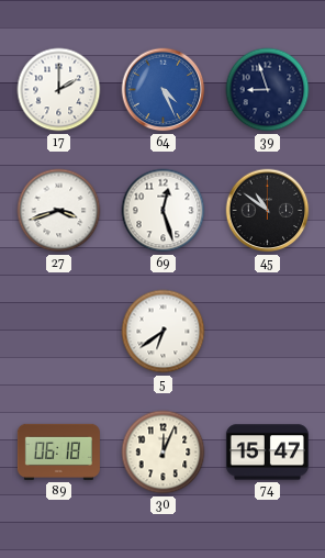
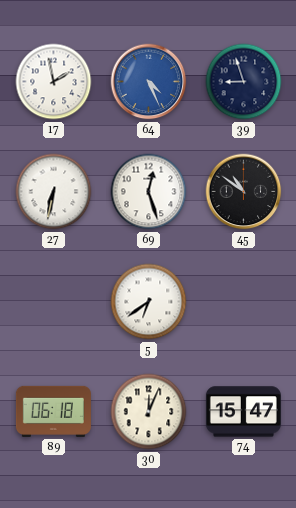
17: 2:00 -> 1:58
27: 3:42 -> 6:32
